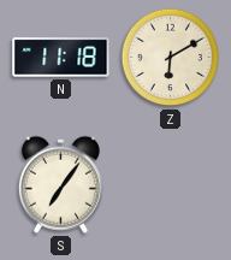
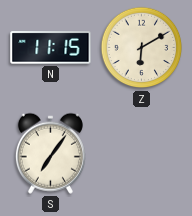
N: 11:18 -> 11:15
